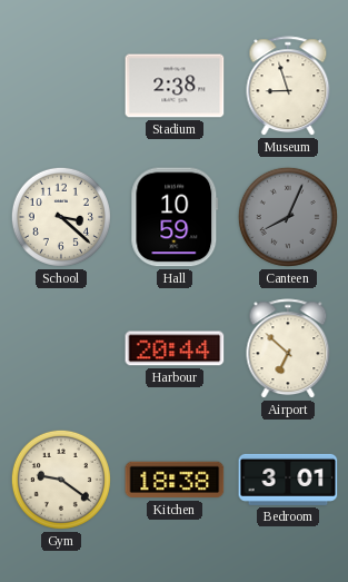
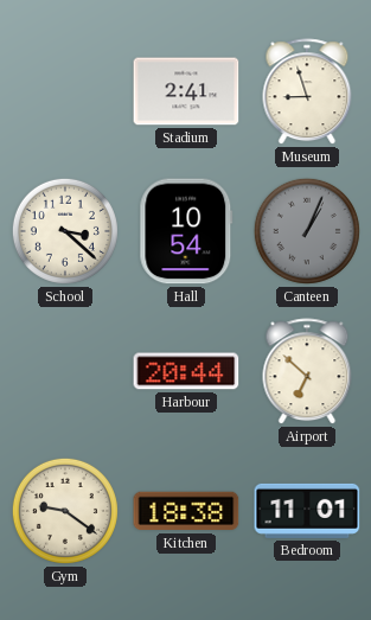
Stadium: 2:38 -> 2:41
Hall: 10:59 -> 10:54
Canteen: 8:04 -> 1:04
Bedroom: 3:01 -> 11:01
